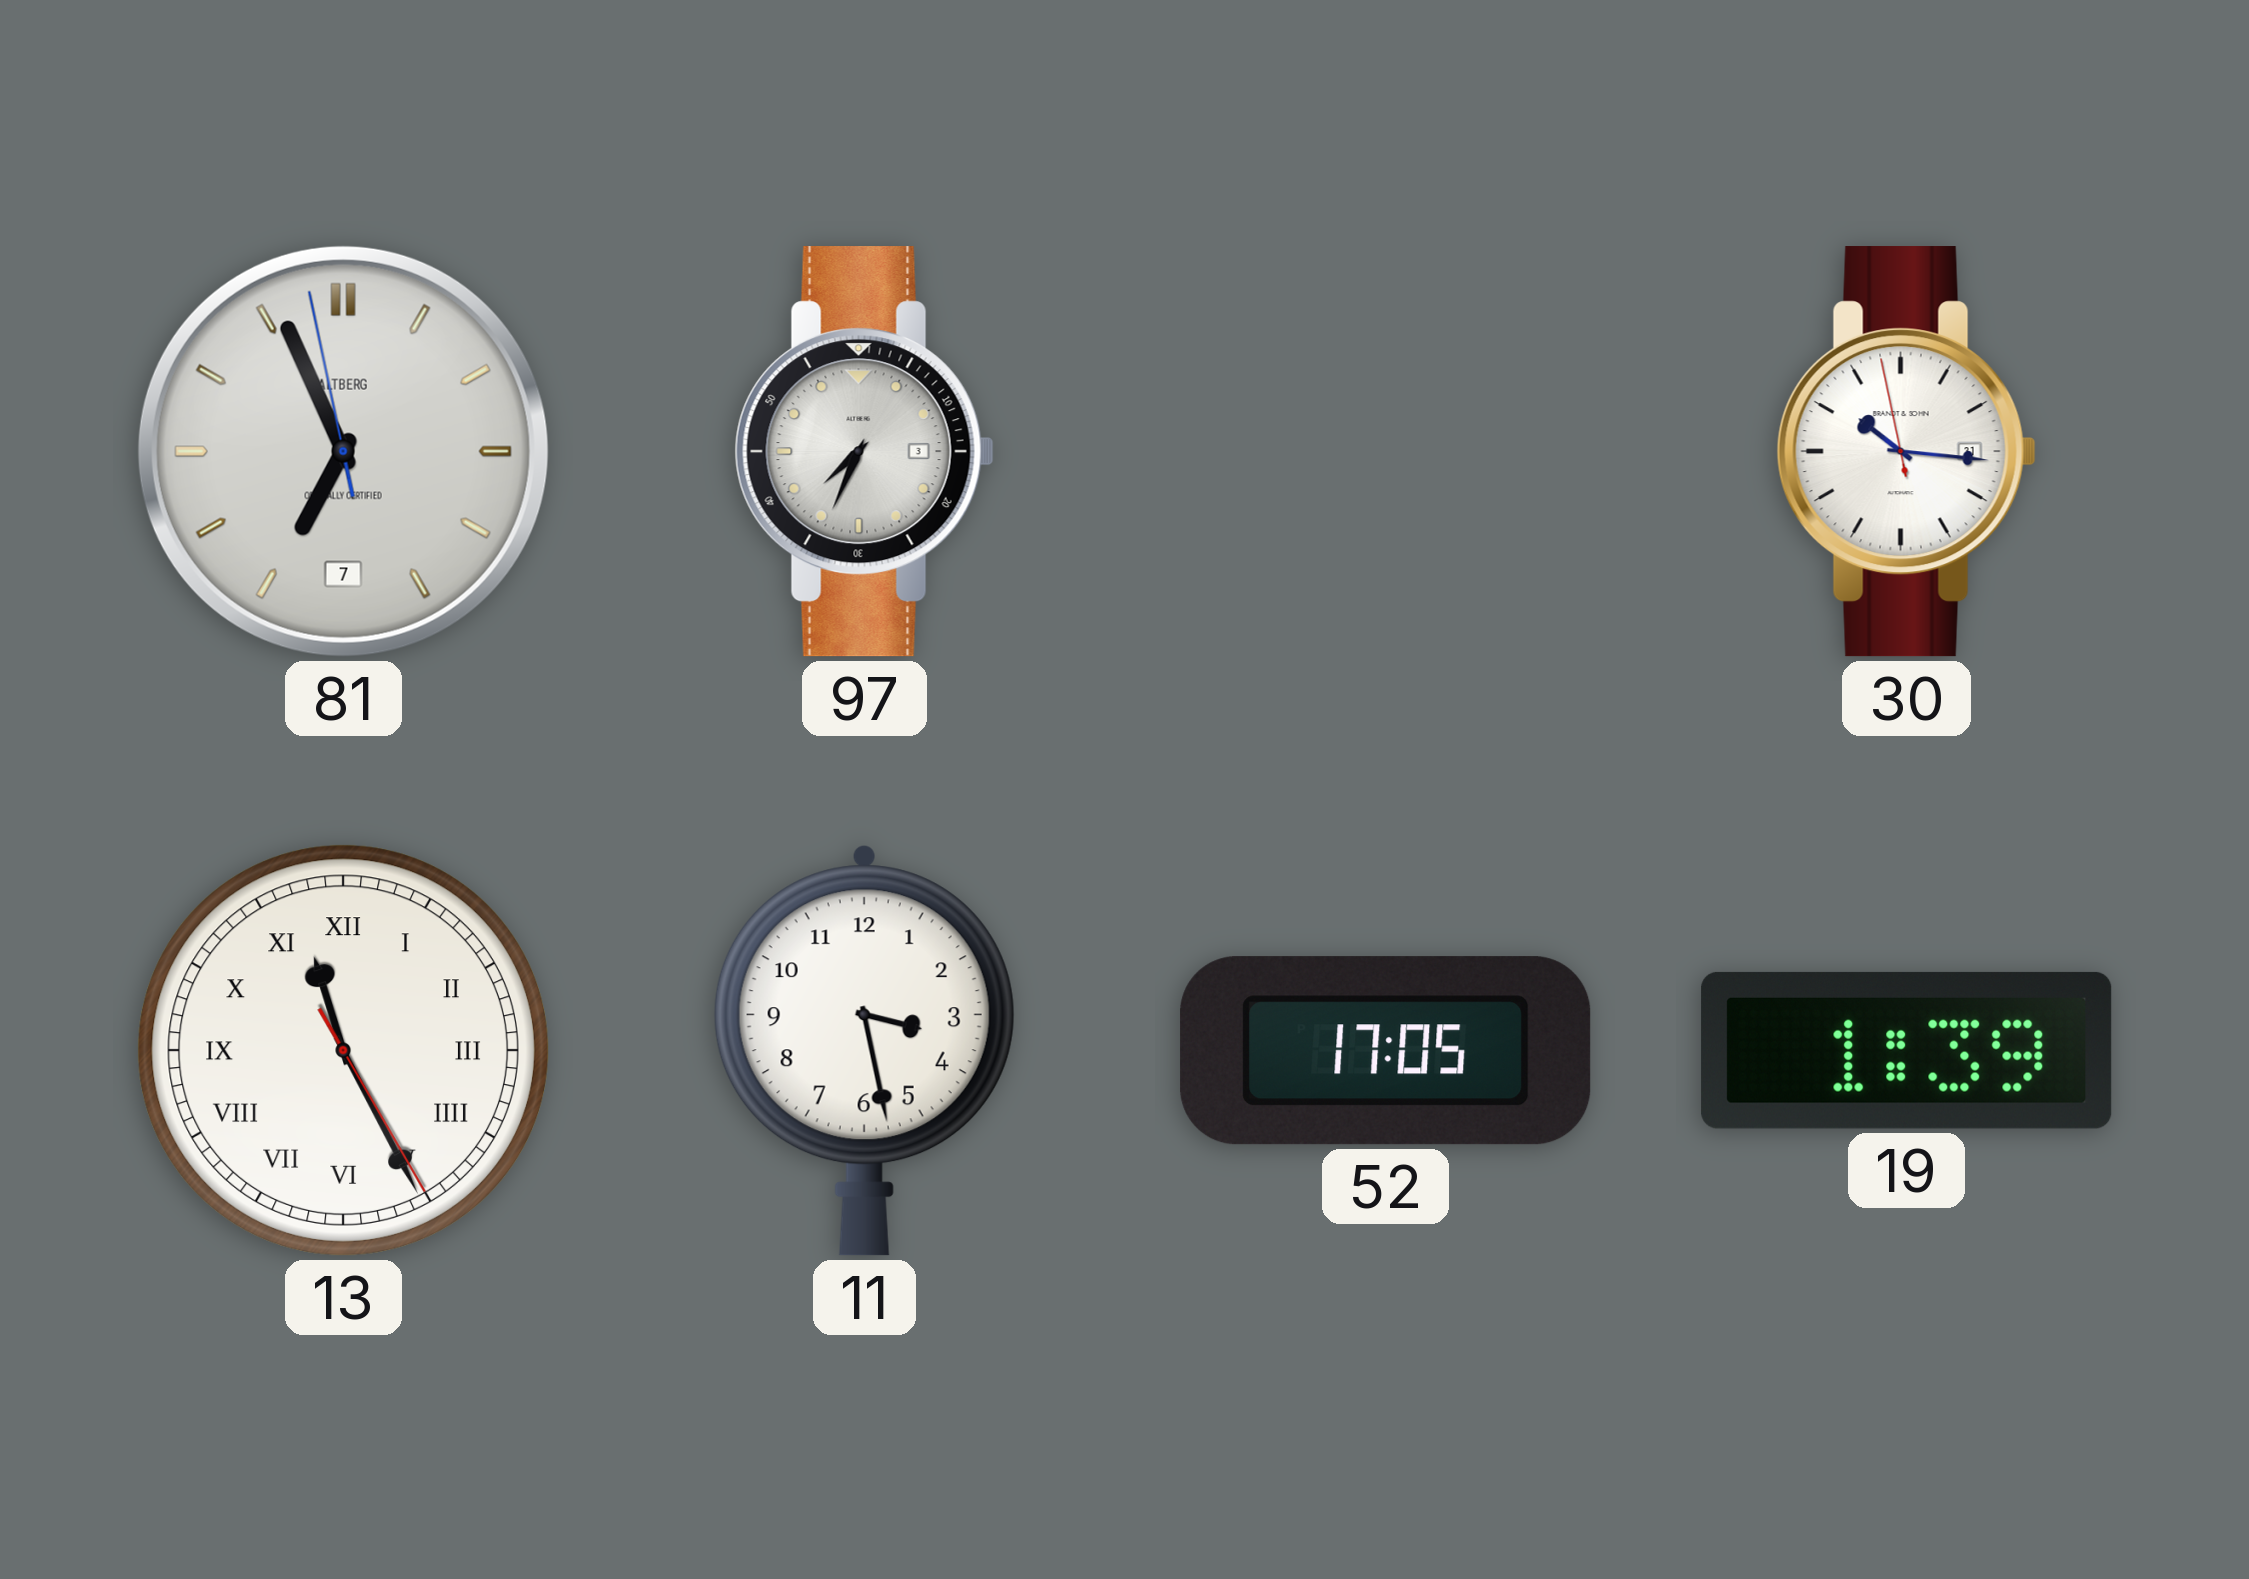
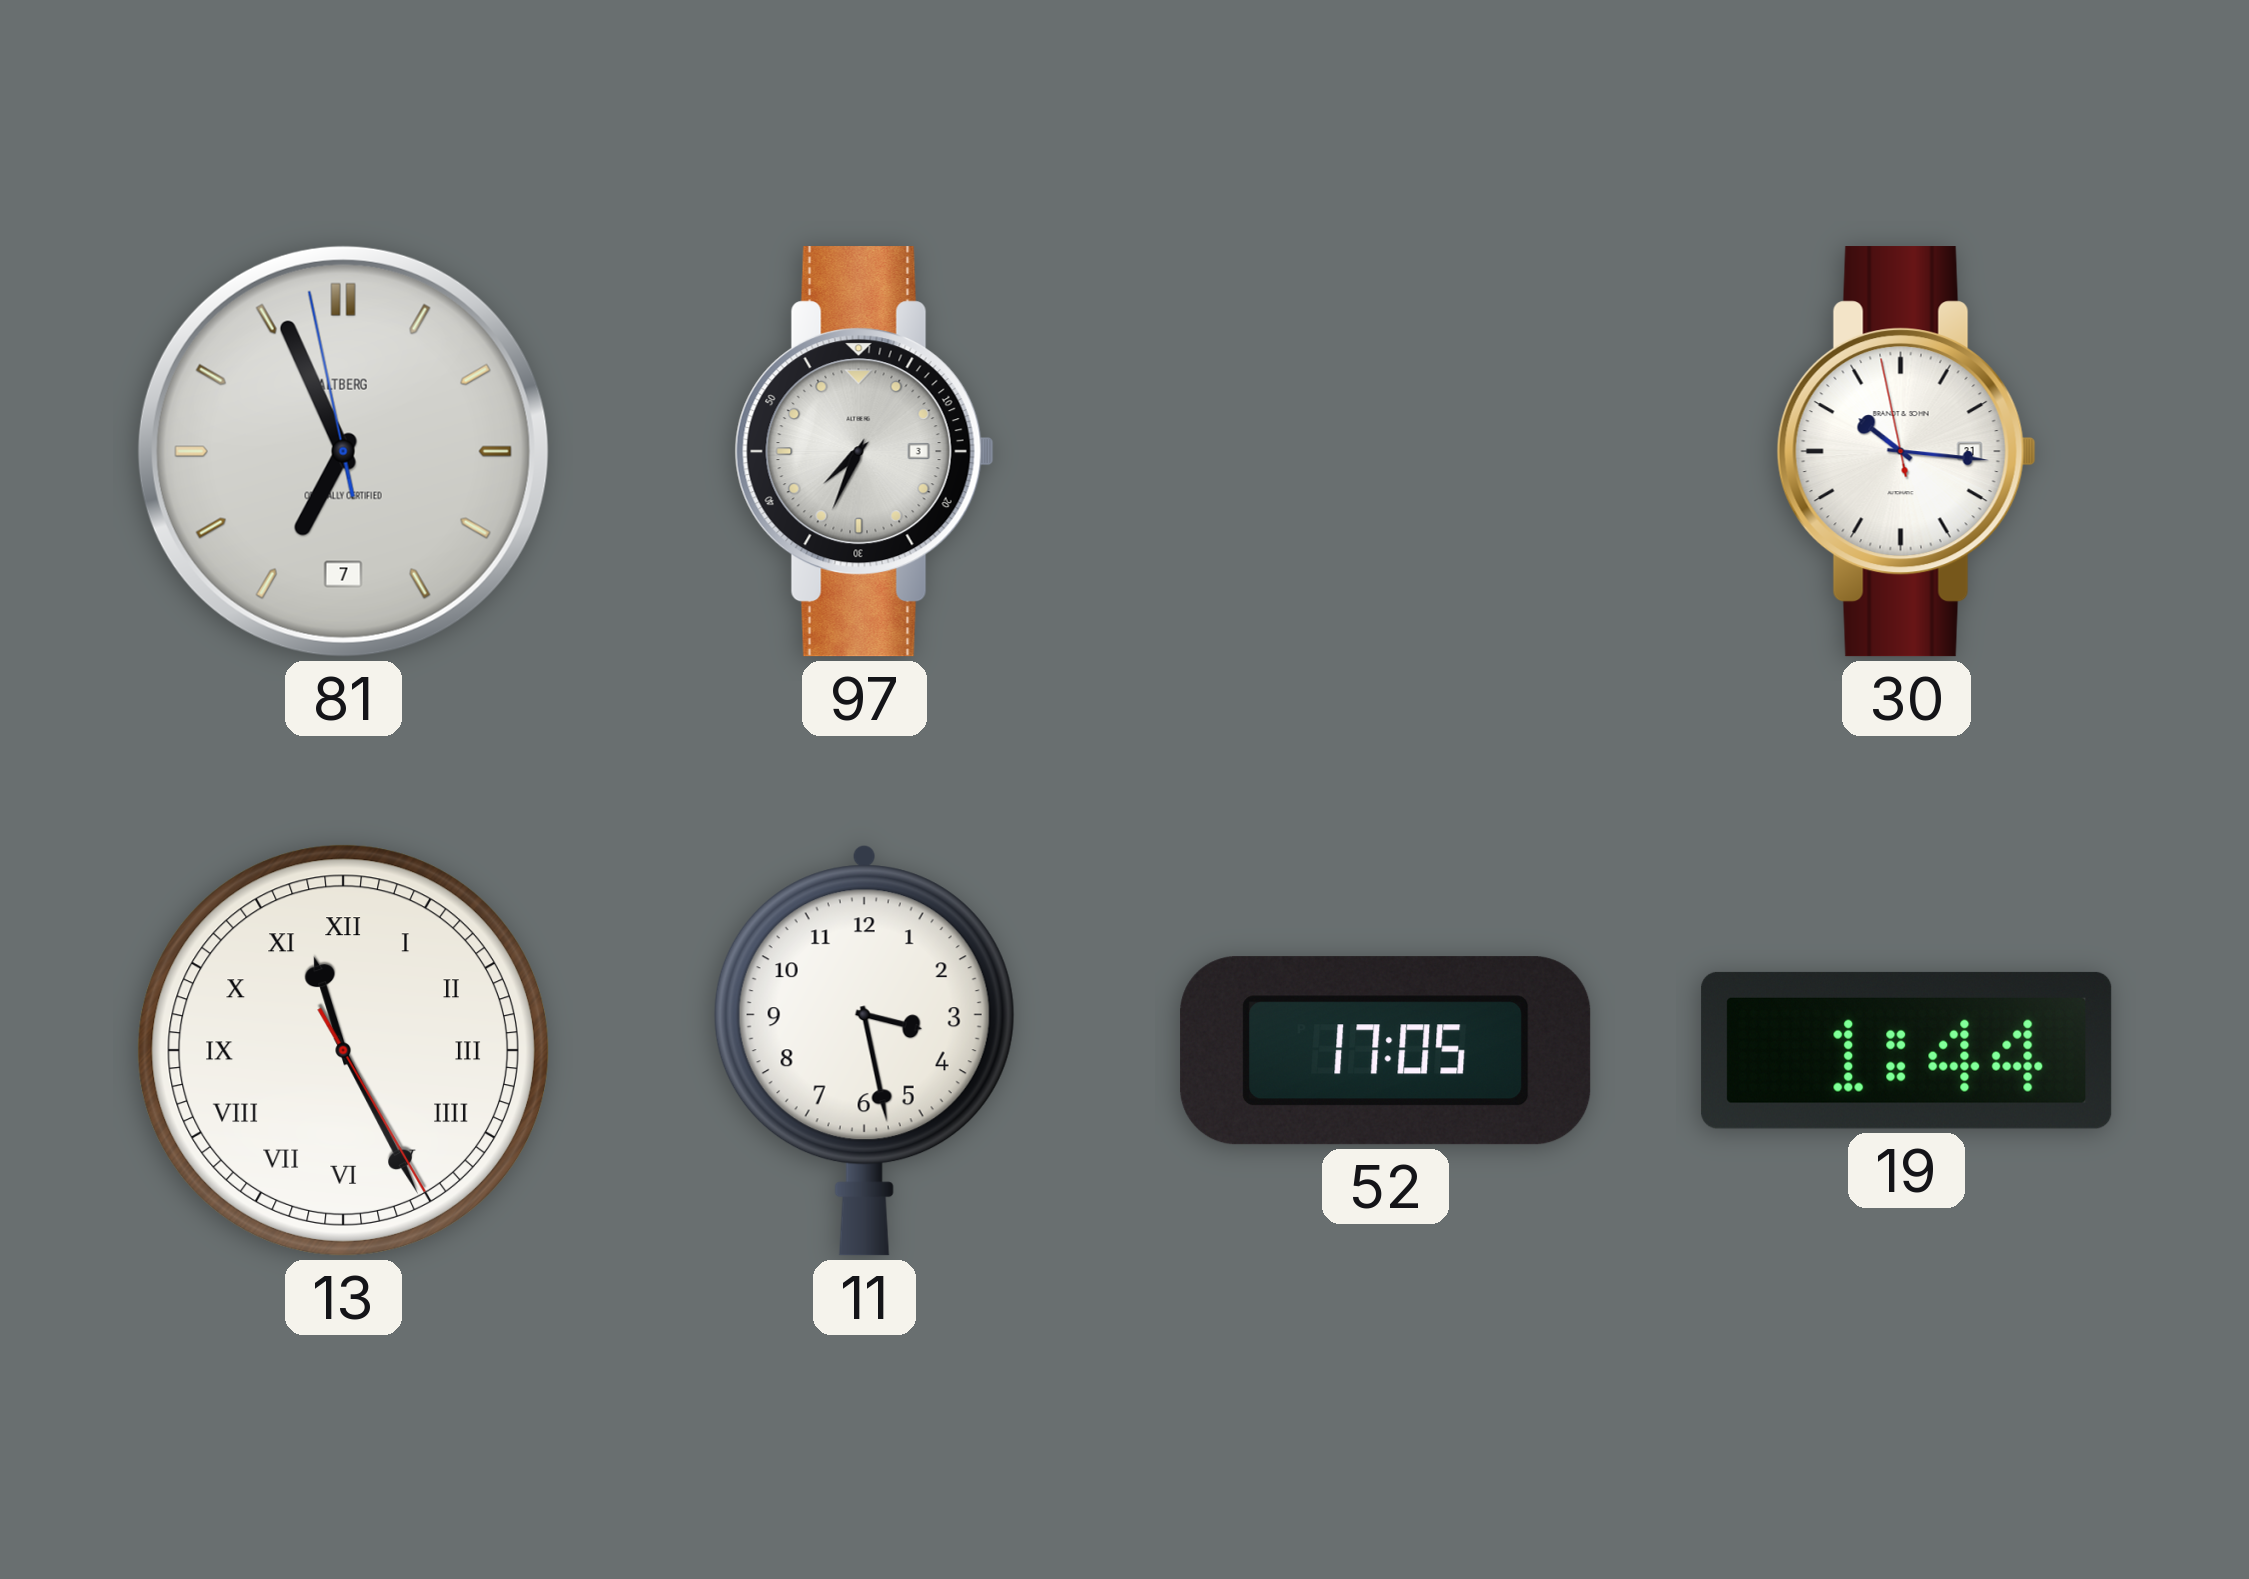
19: 1:39 -> 1:44
